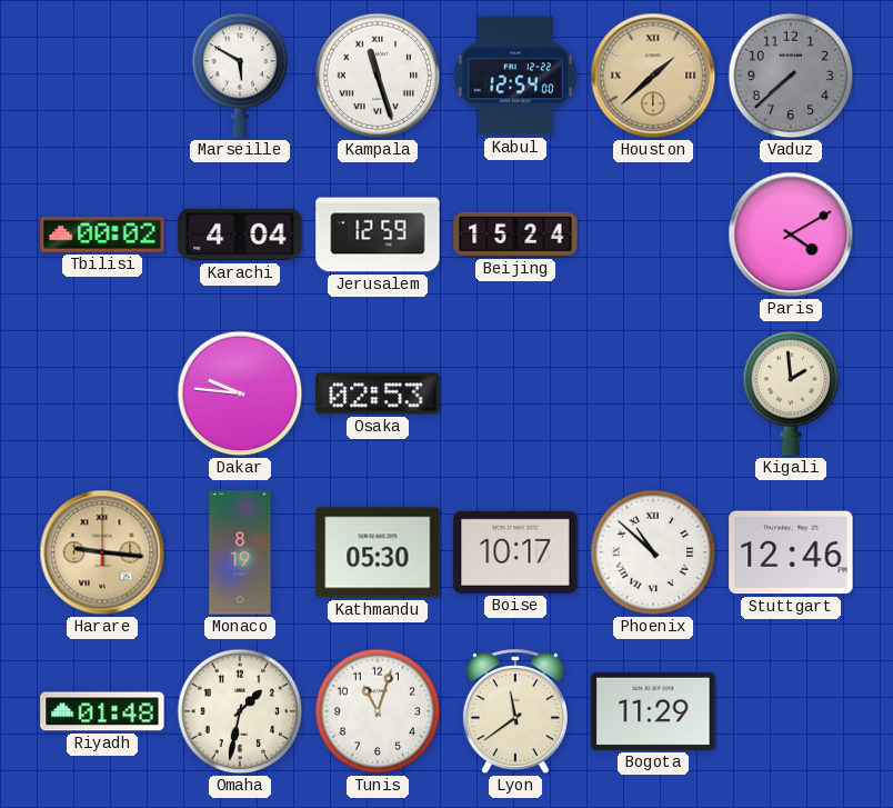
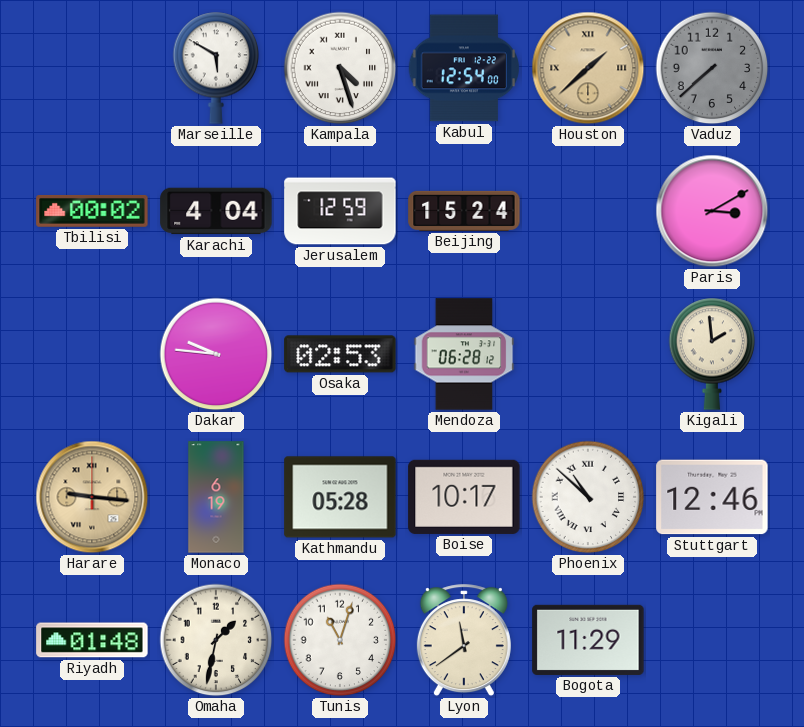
Kampala: 11:27 -> 4:27
Paris: 4:10 -> 3:10
Mendoza: none -> 06:28
Monaco: 8:19 -> 6:19
Kathmandu: 05:30 -> 05:28
